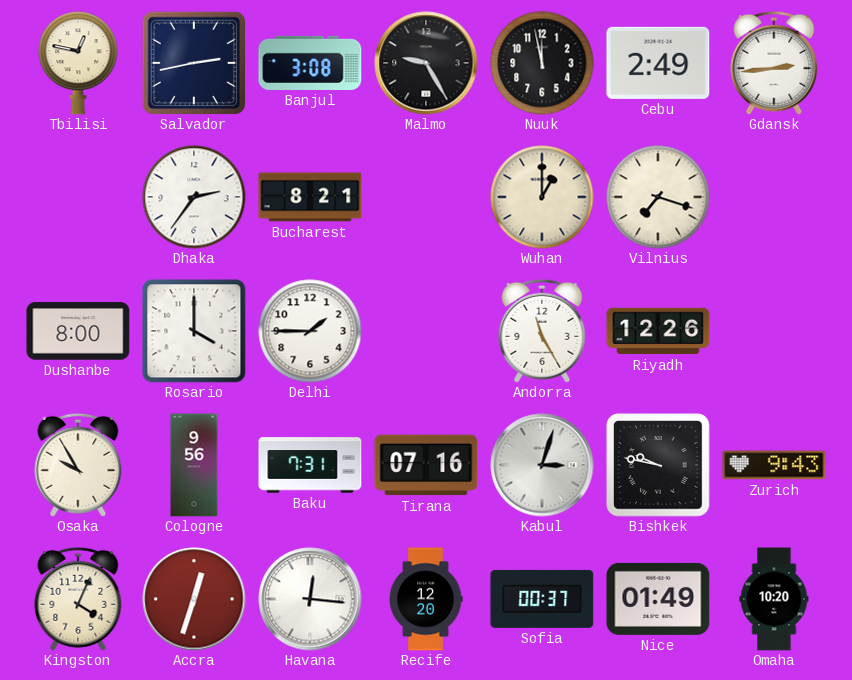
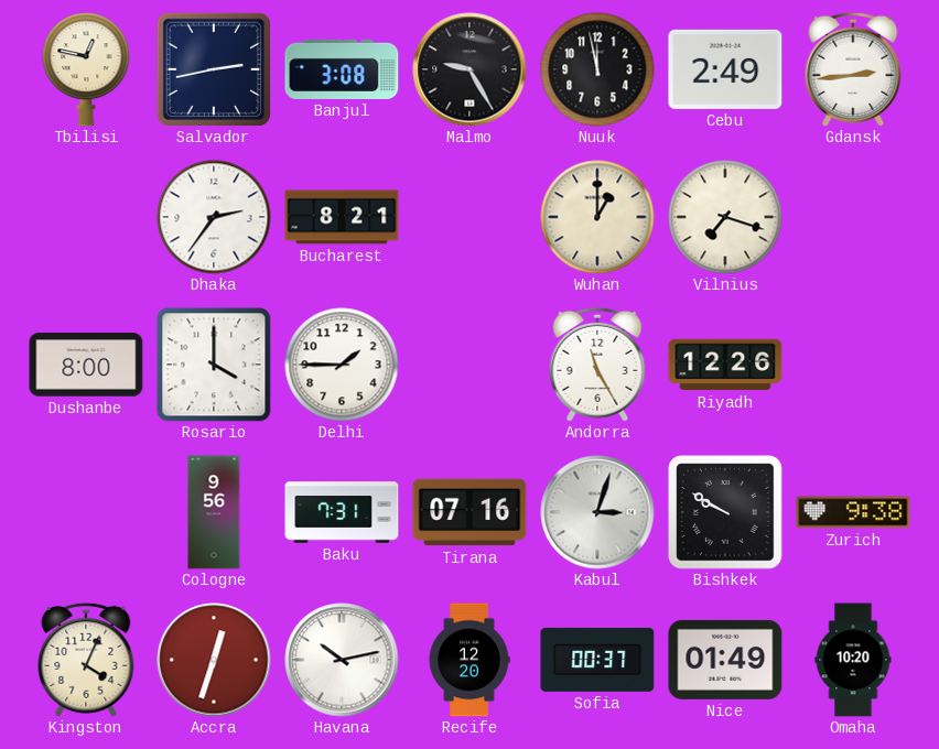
Osaka: 9:55 -> none
Bishkek: 9:47 -> 9:50
Zurich: 9:43 -> 9:38
Havana: 12:16 -> 10:13
